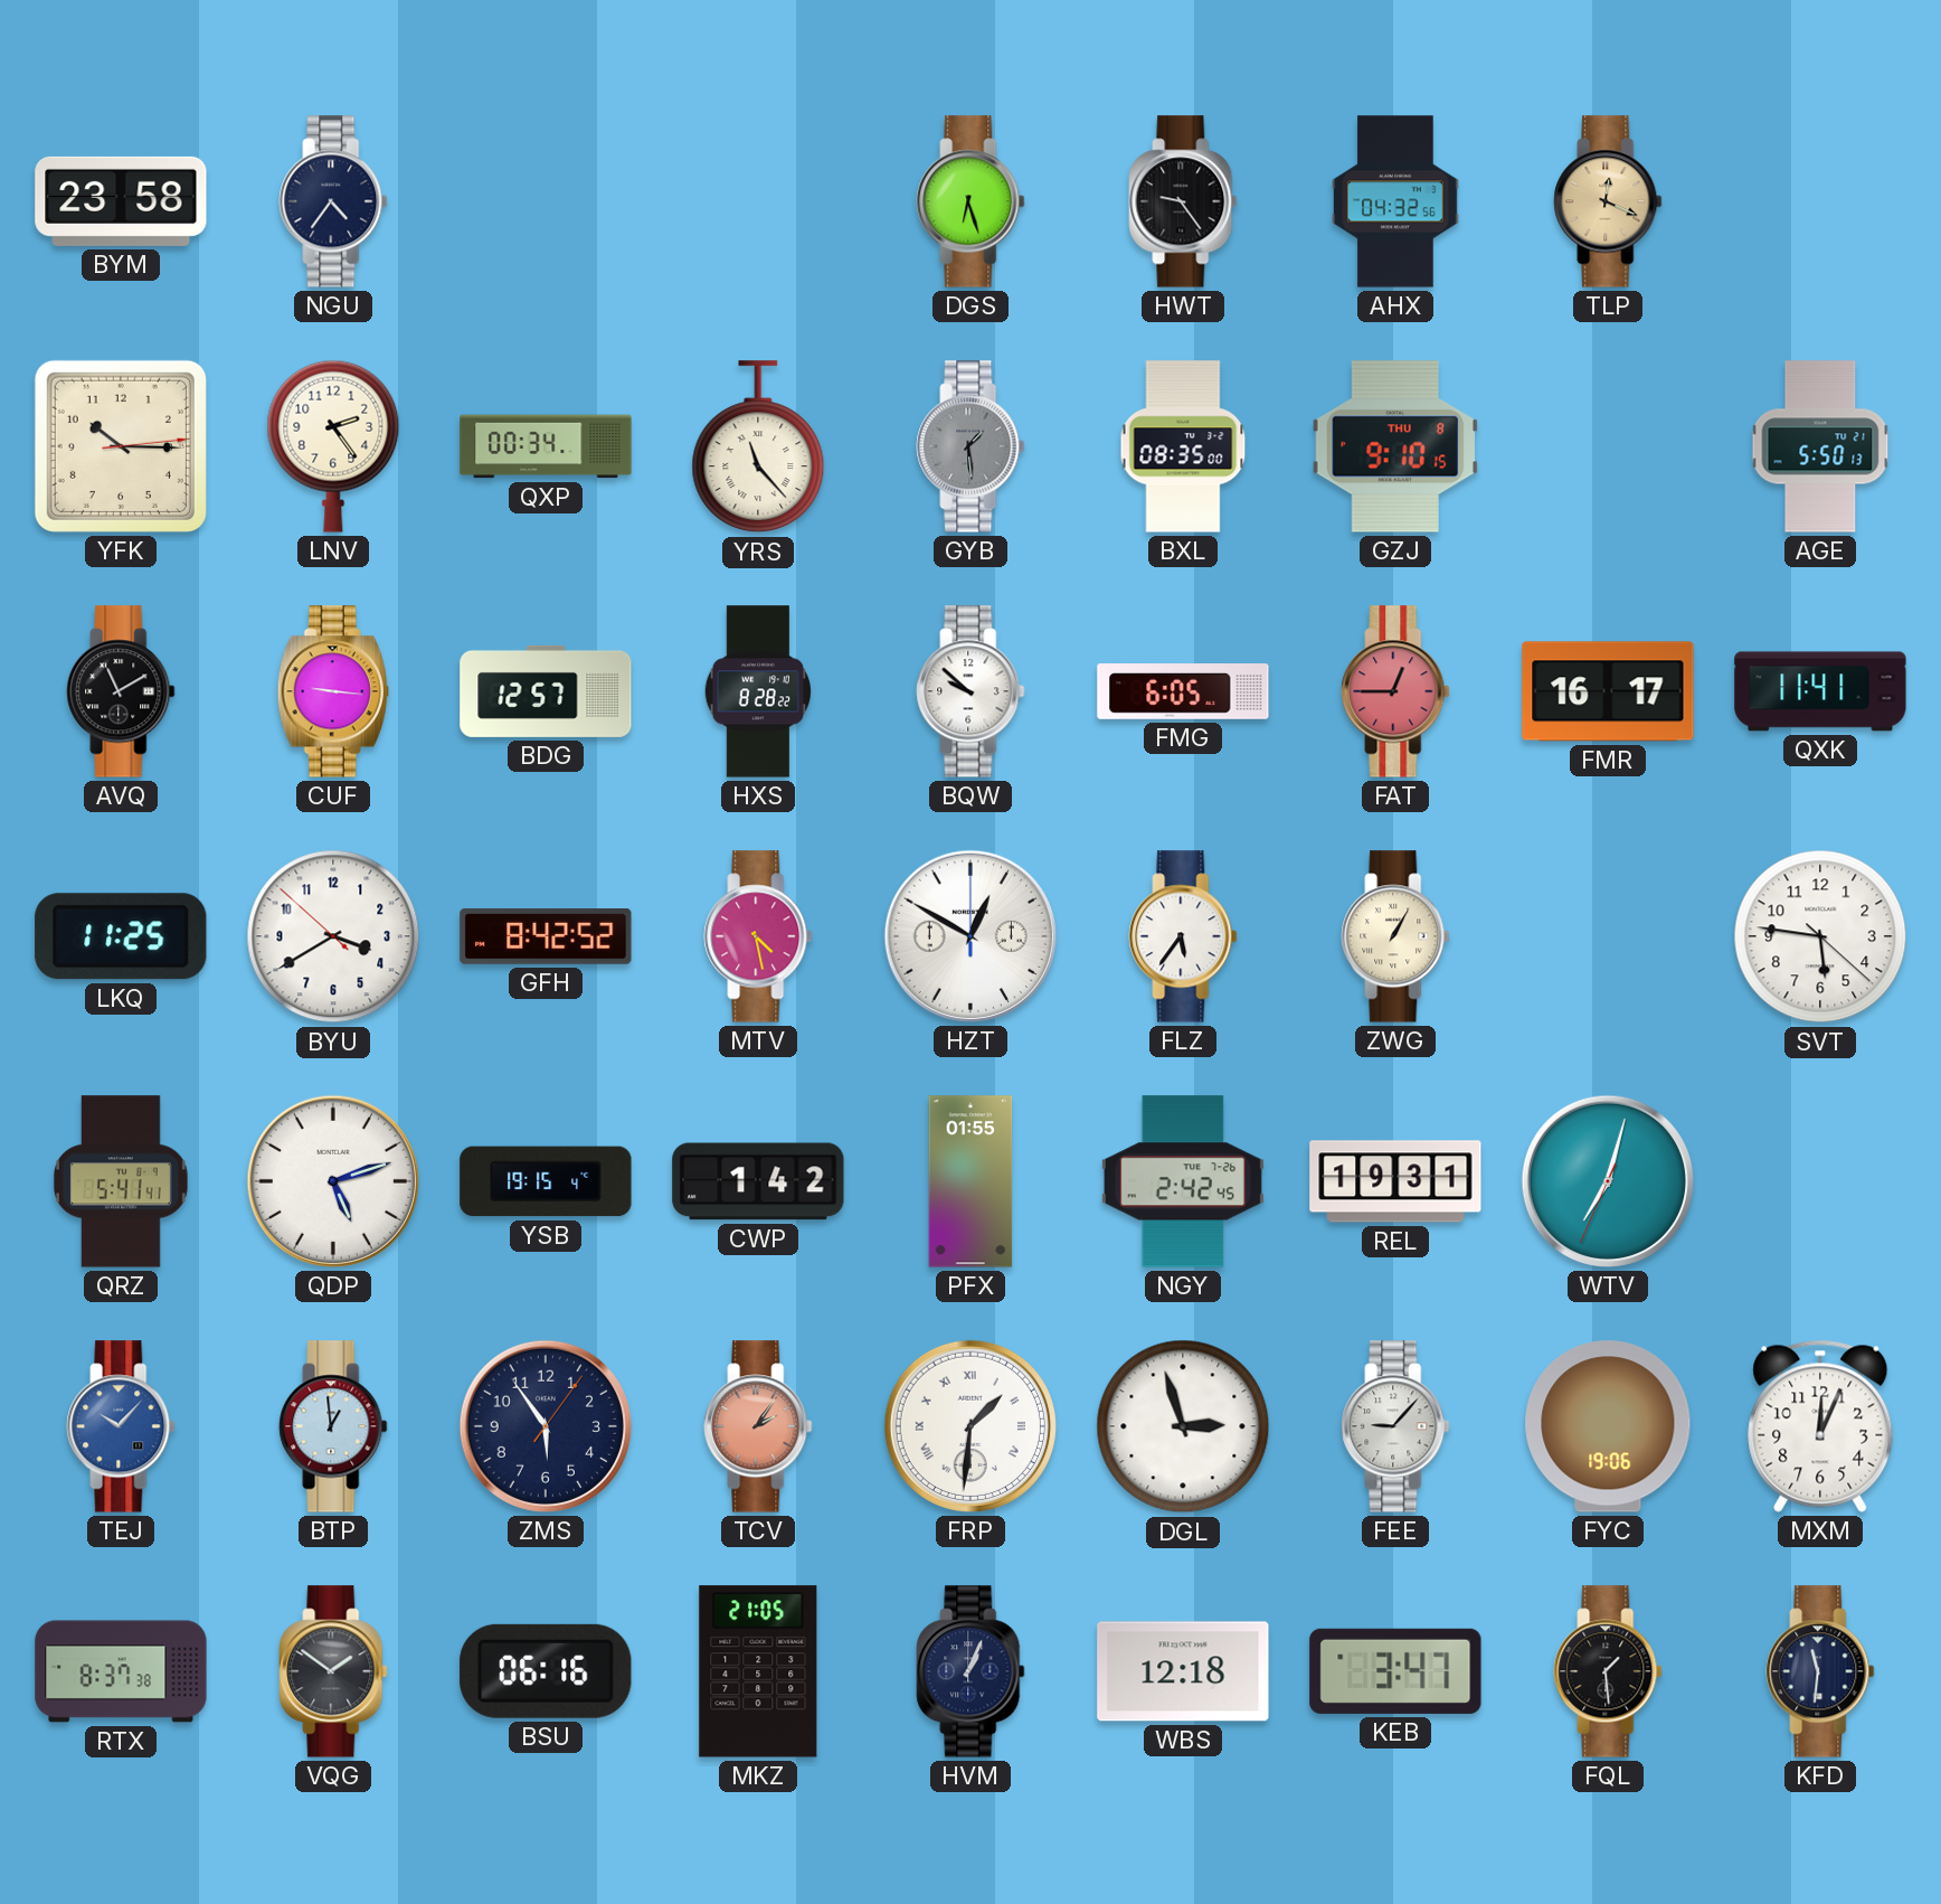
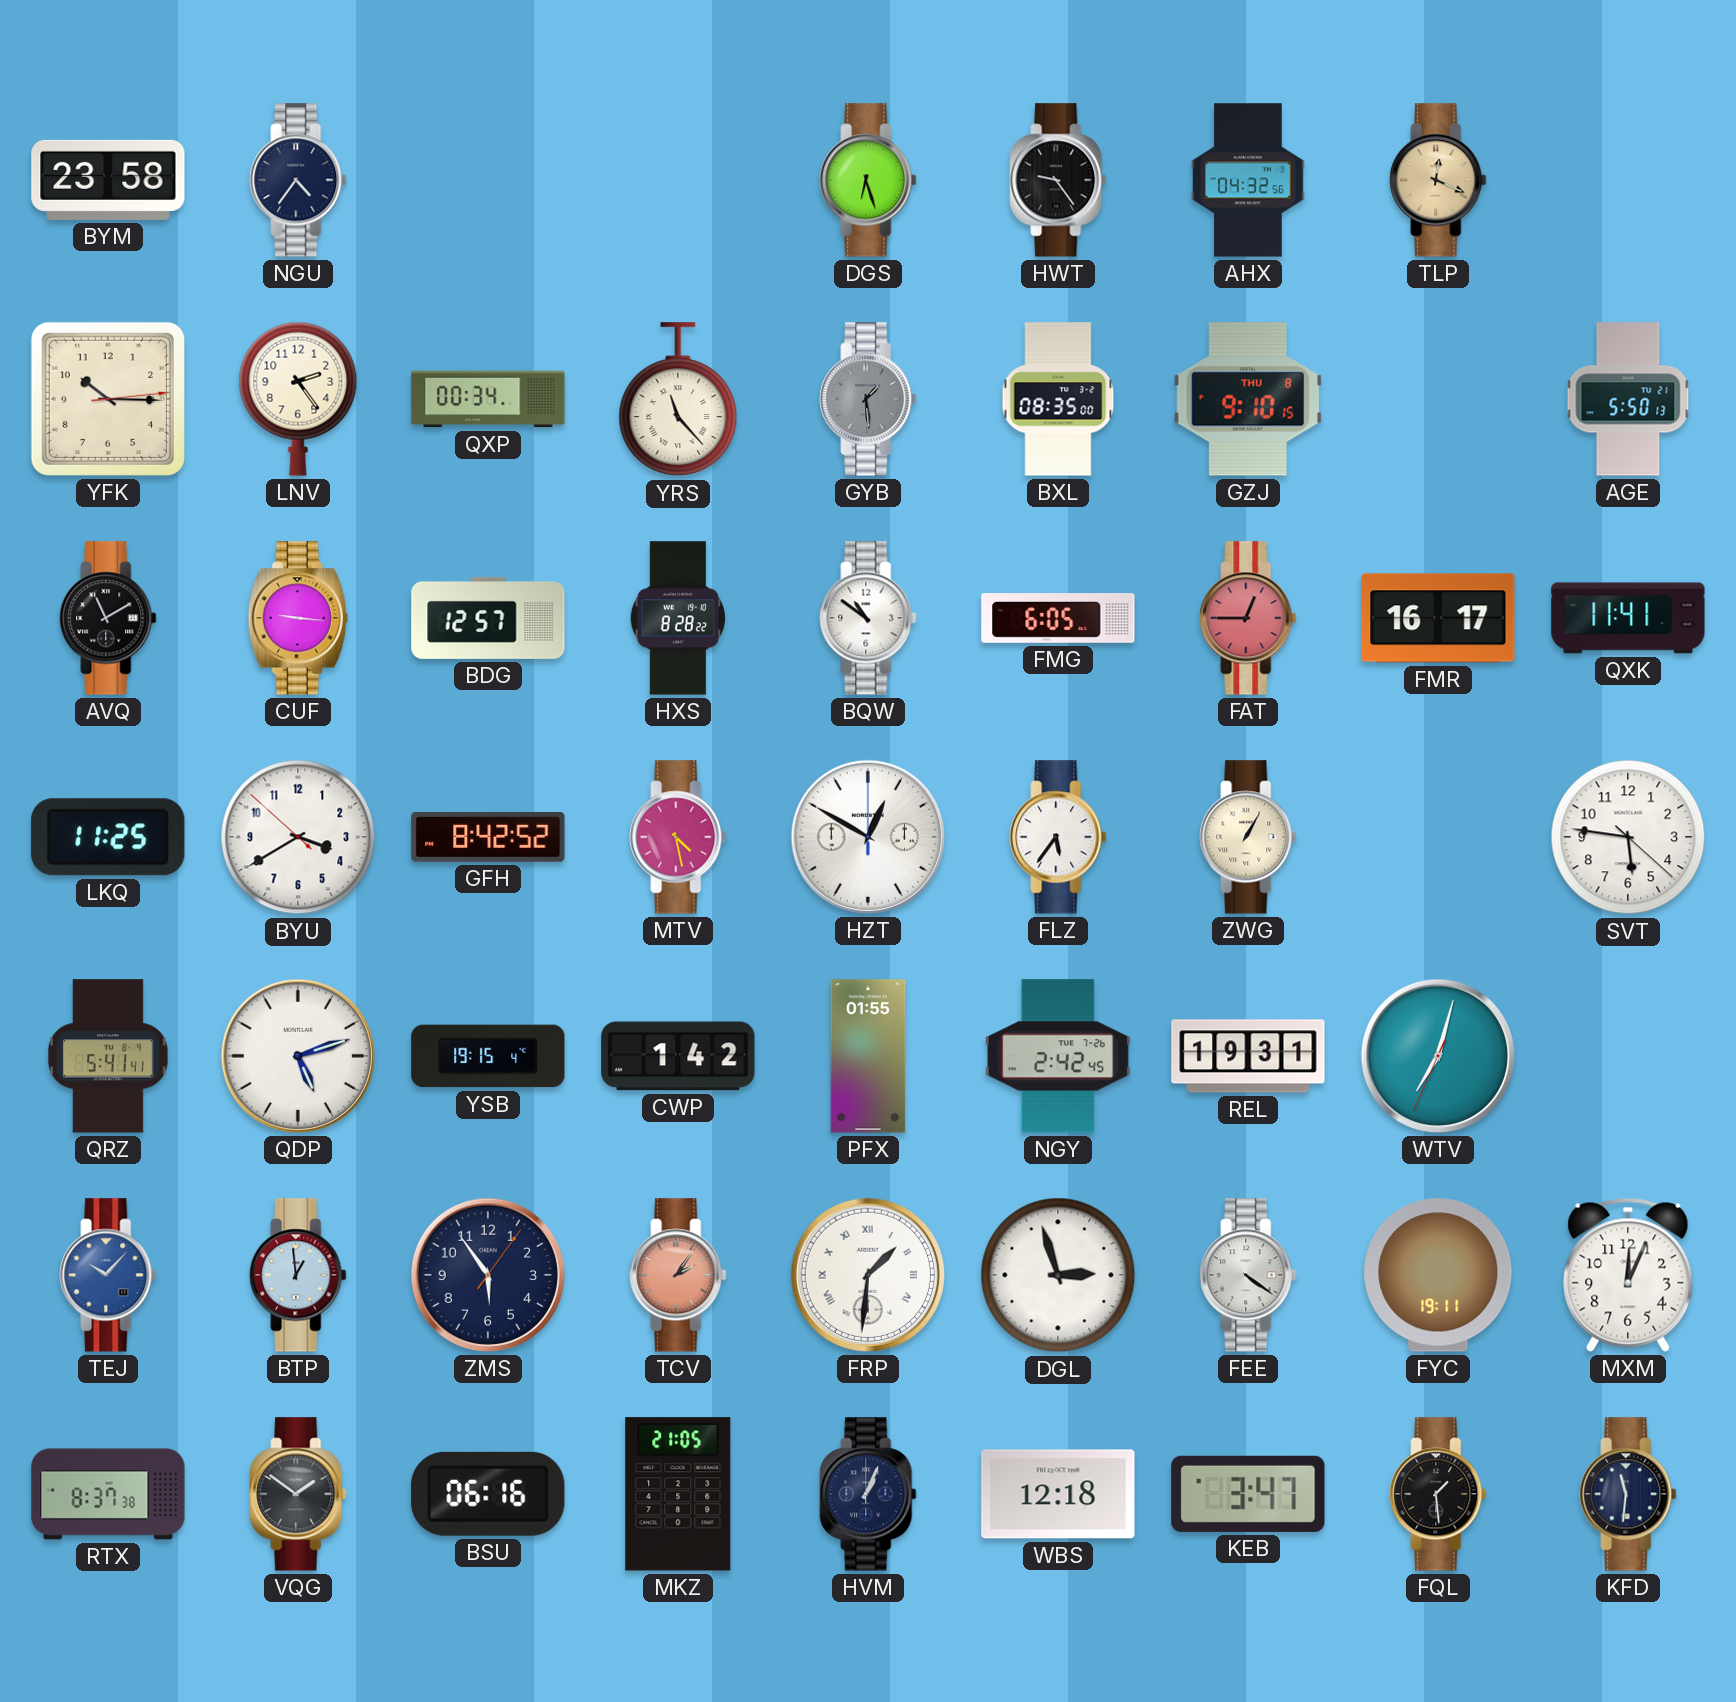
BQW: 9:52 -> 10:51
FEE: 9:07 -> 4:21
FYC: 19:06 -> 19:11
